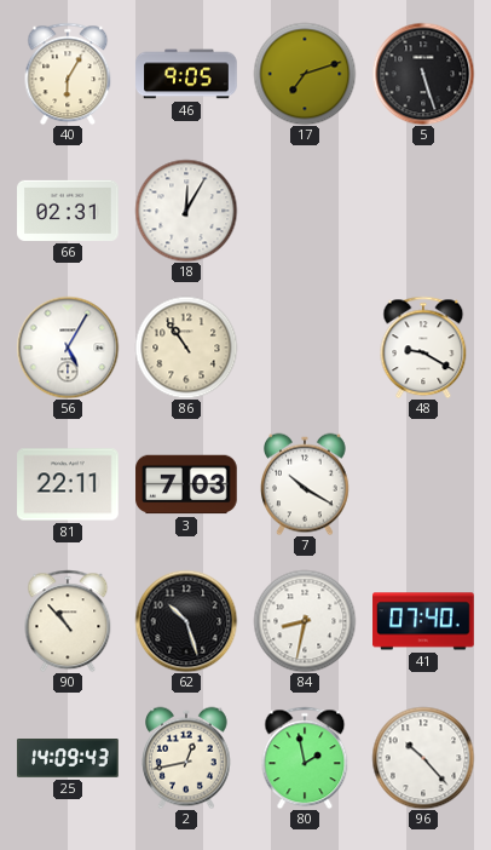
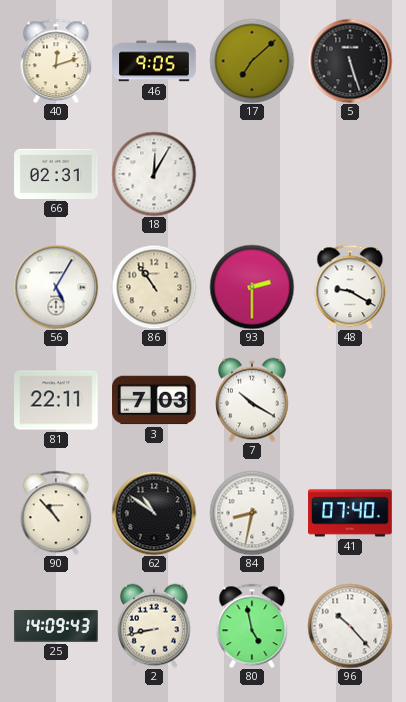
40: 6:05 -> 12:12
17: 7:12 -> 7:08
93: none -> 2:30
62: 10:27 -> 10:51
2: 12:43 -> 8:43
80: 1:58 -> 4:58
